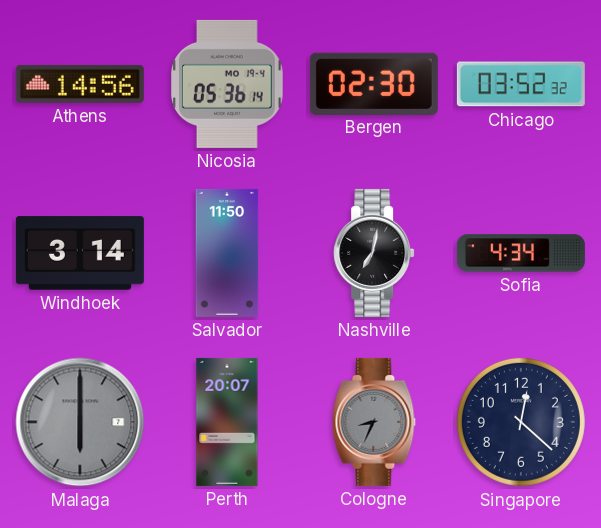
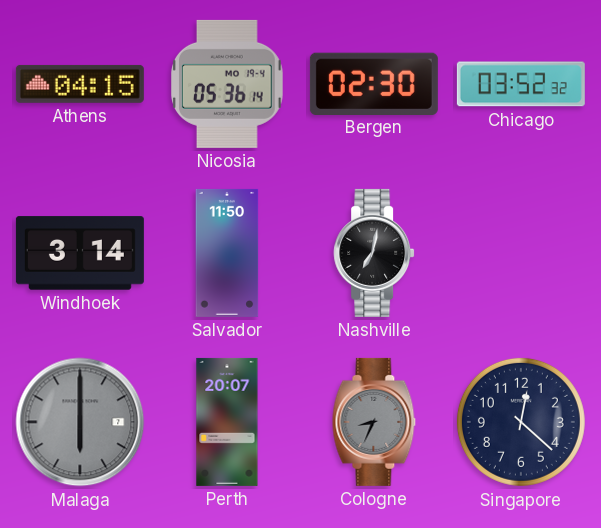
Athens: 14:56 -> 04:15
Sofia: 4:34 -> none
